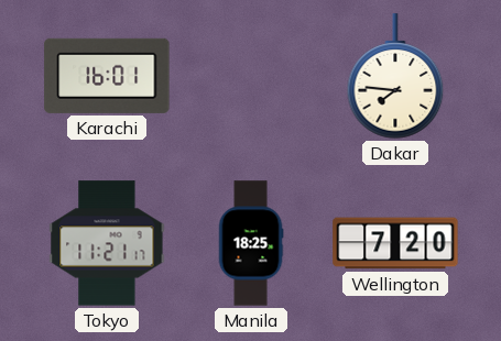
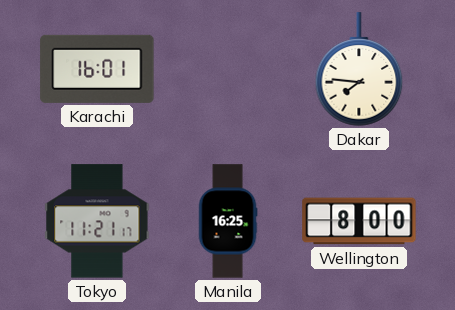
Manila: 18:25 -> 16:25
Wellington: 7:20 -> 8:00
